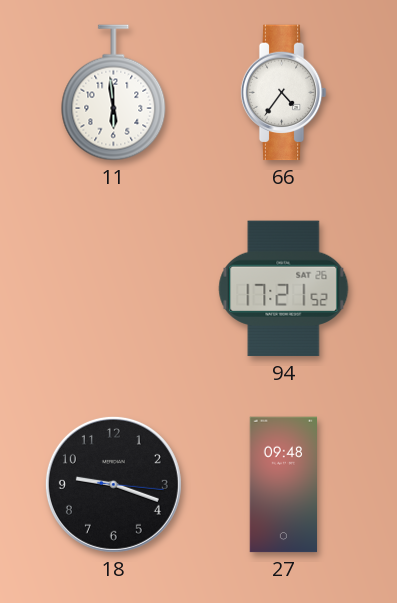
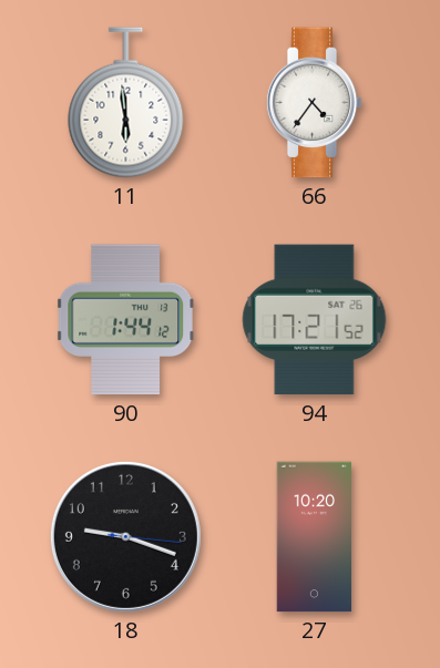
90: none -> 1:44
27: 09:48 -> 10:20
